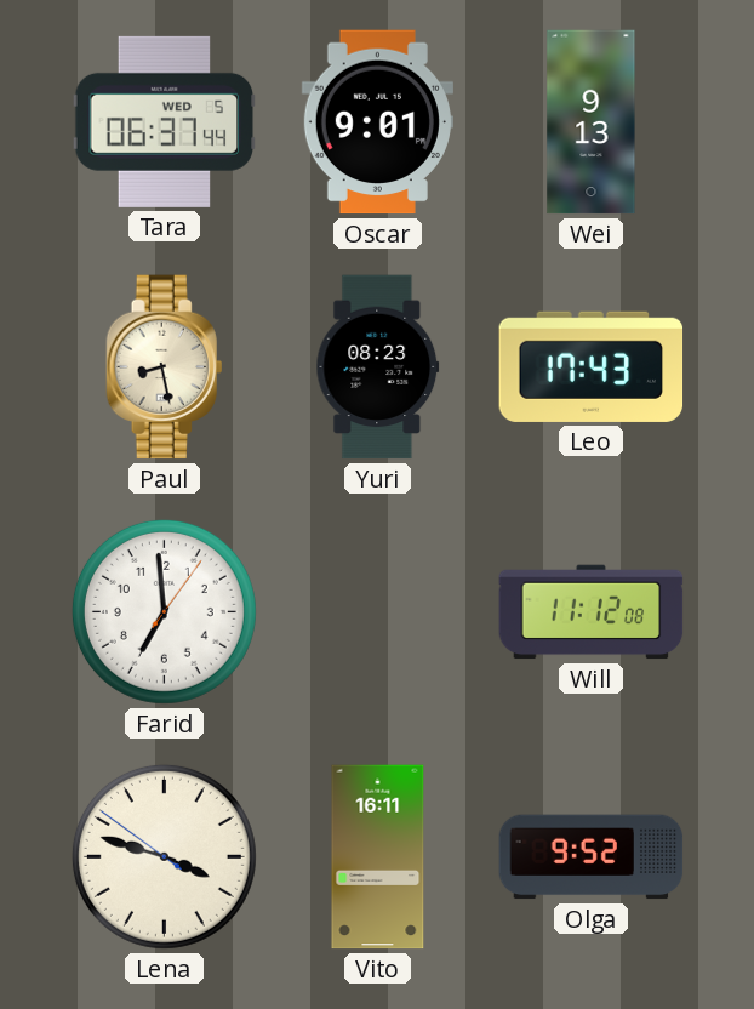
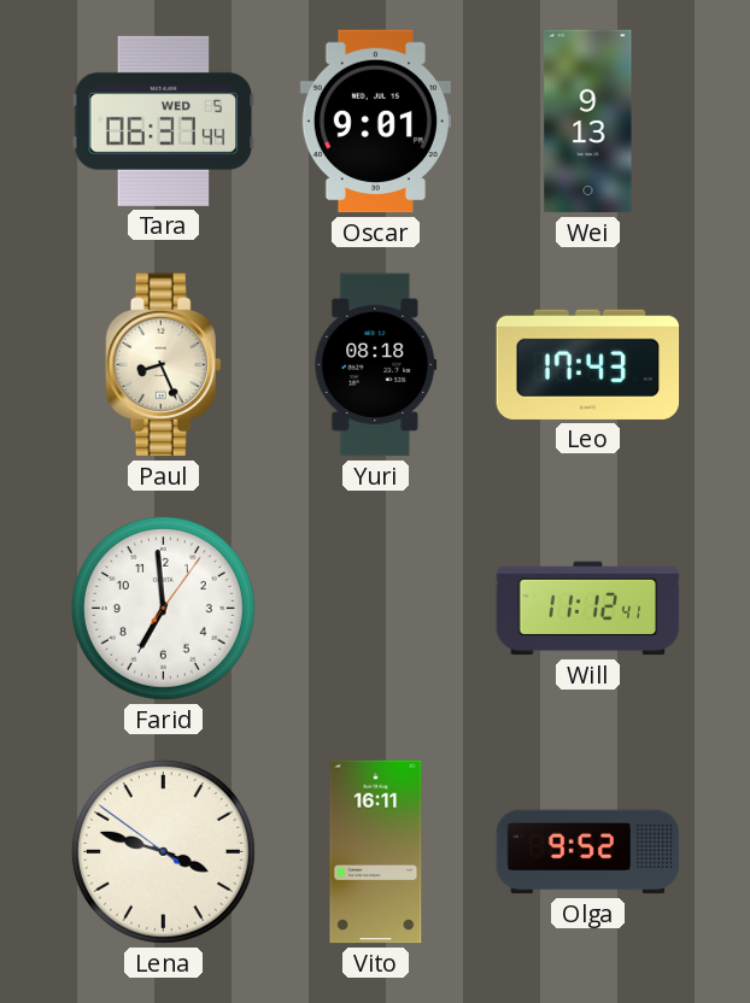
Paul: 8:28 -> 8:26
Yuri: 08:23 -> 08:18
Will: 11:12:08 -> 11:12:41
